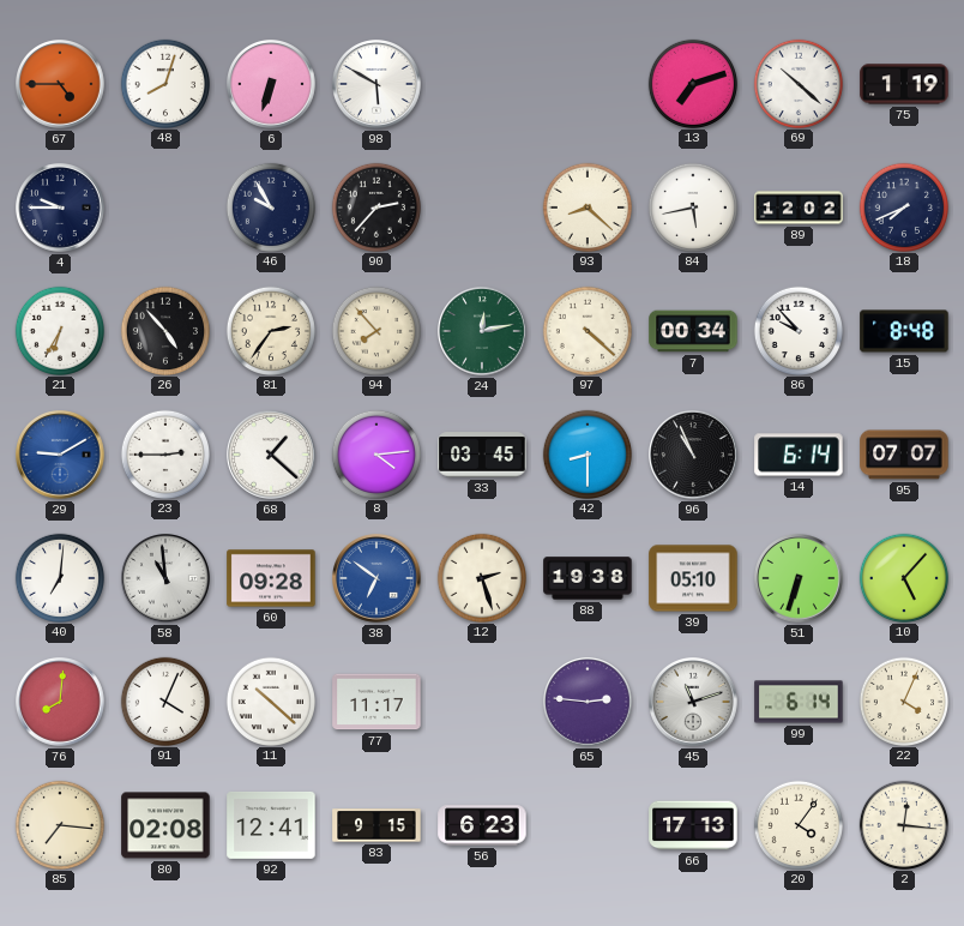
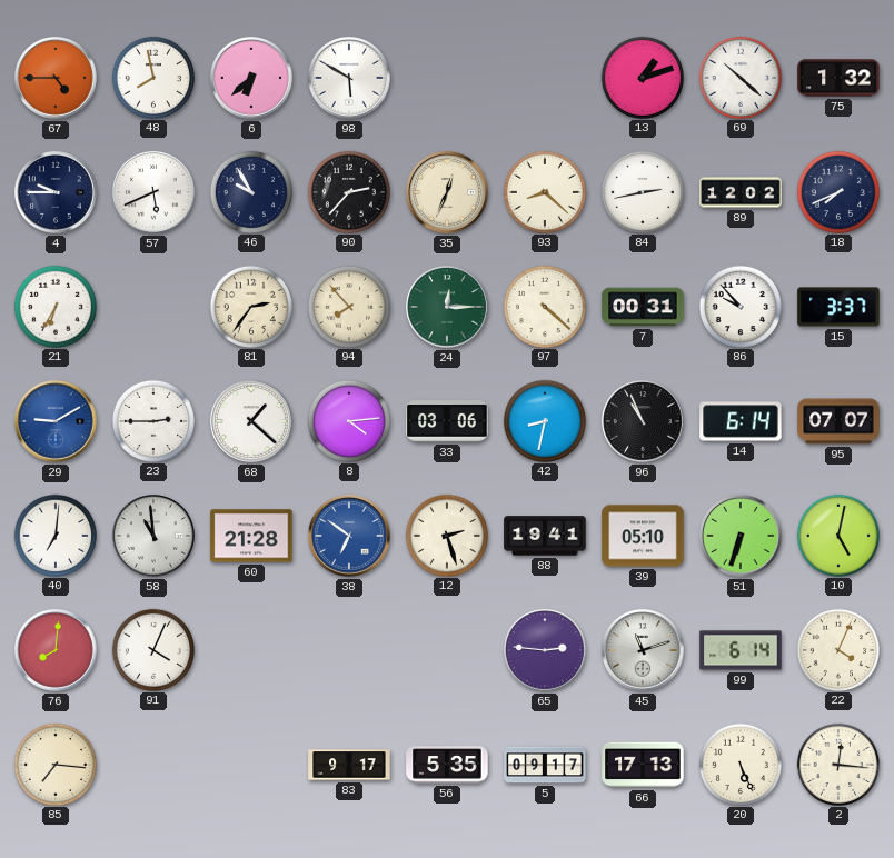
48: 8:03 -> 7:58
6: 6:33 -> 6:38
13: 7:12 -> 1:12
75: 1:19 -> 1:32
57: none -> 5:41
35: none -> 12:34
84: 5:43 -> 2:43
26: 4:53 -> none
24: 12:13 -> 12:15
7: 00:34 -> 00:31
15: 8:48 -> 3:37
33: 03:45 -> 03:06
42: 8:30 -> 8:32
60: 09:28 -> 21:28
88: 19:38 -> 19:41
10: 5:07 -> 5:02
11: 10:22 -> none
77: 11:17 -> none
80: 02:08 -> none
92: 12:41 -> none
83: 9:15 -> 9:17
56: 6:23 -> 5:35
5: none -> 09:17
20: 4:06 -> 5:26
